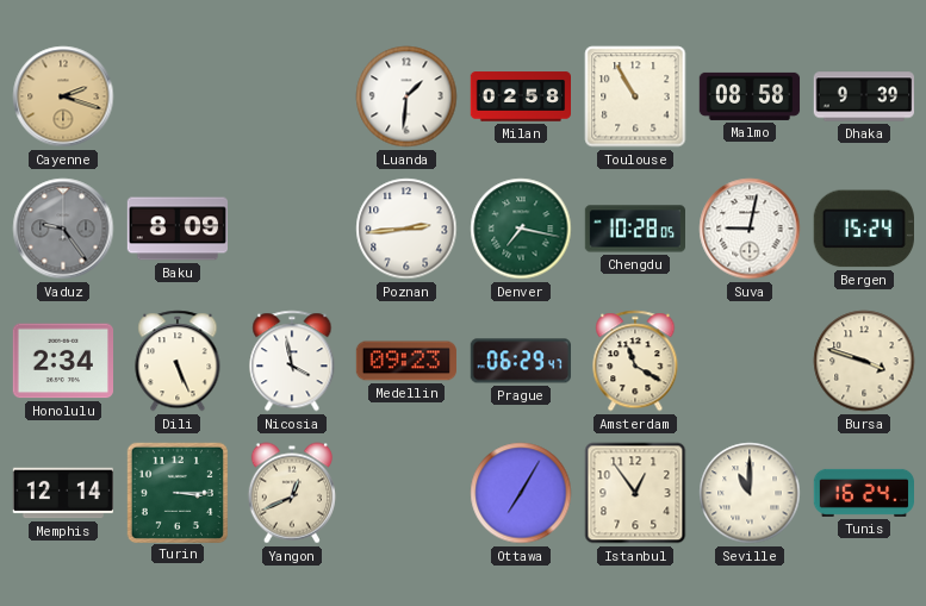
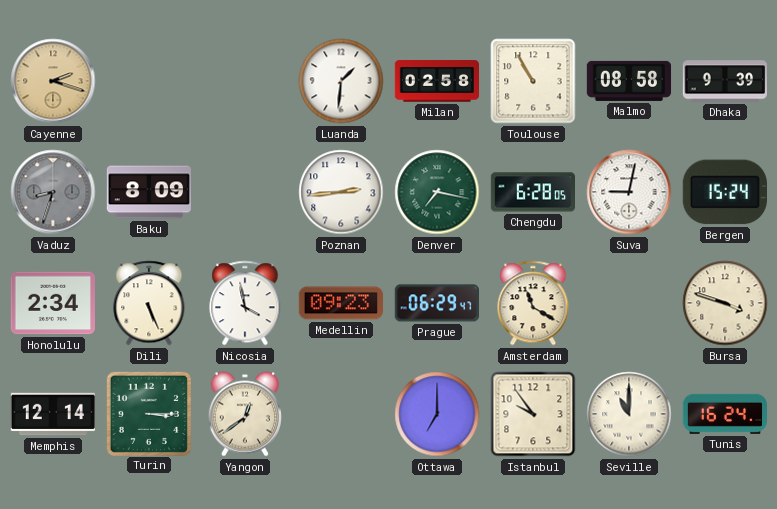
Vaduz: 9:24 -> 8:33
Chengdu: 10:28 -> 6:28
Yangon: 12:41 -> 12:39
Ottawa: 7:05 -> 7:00
Istanbul: 12:54 -> 9:54
